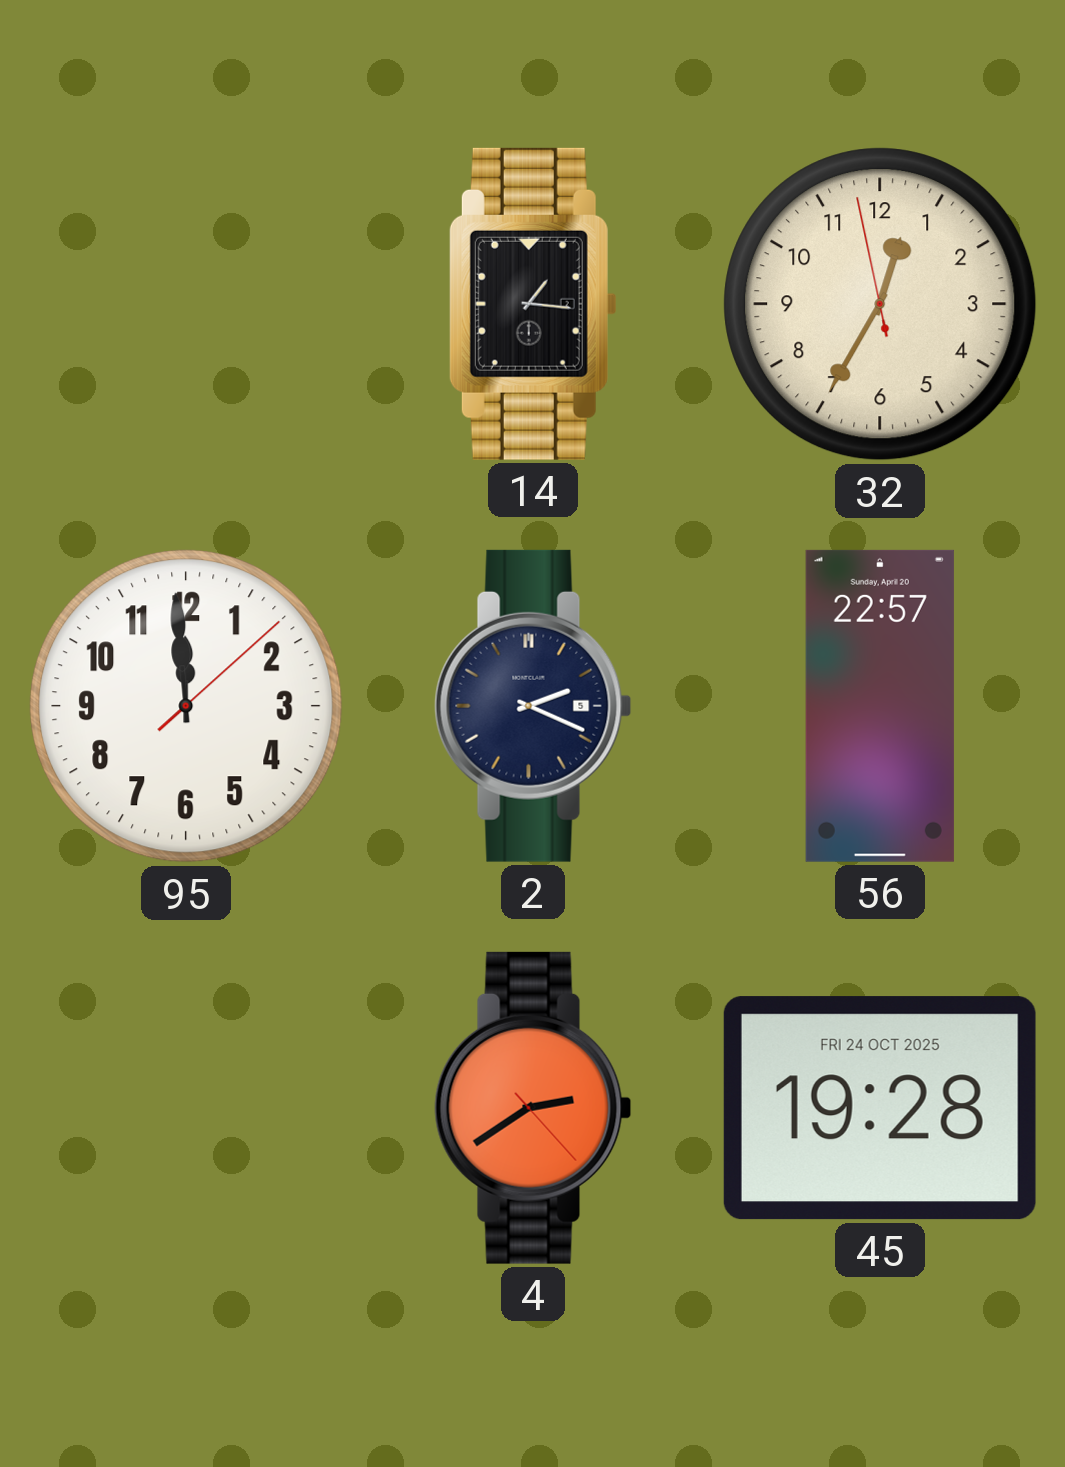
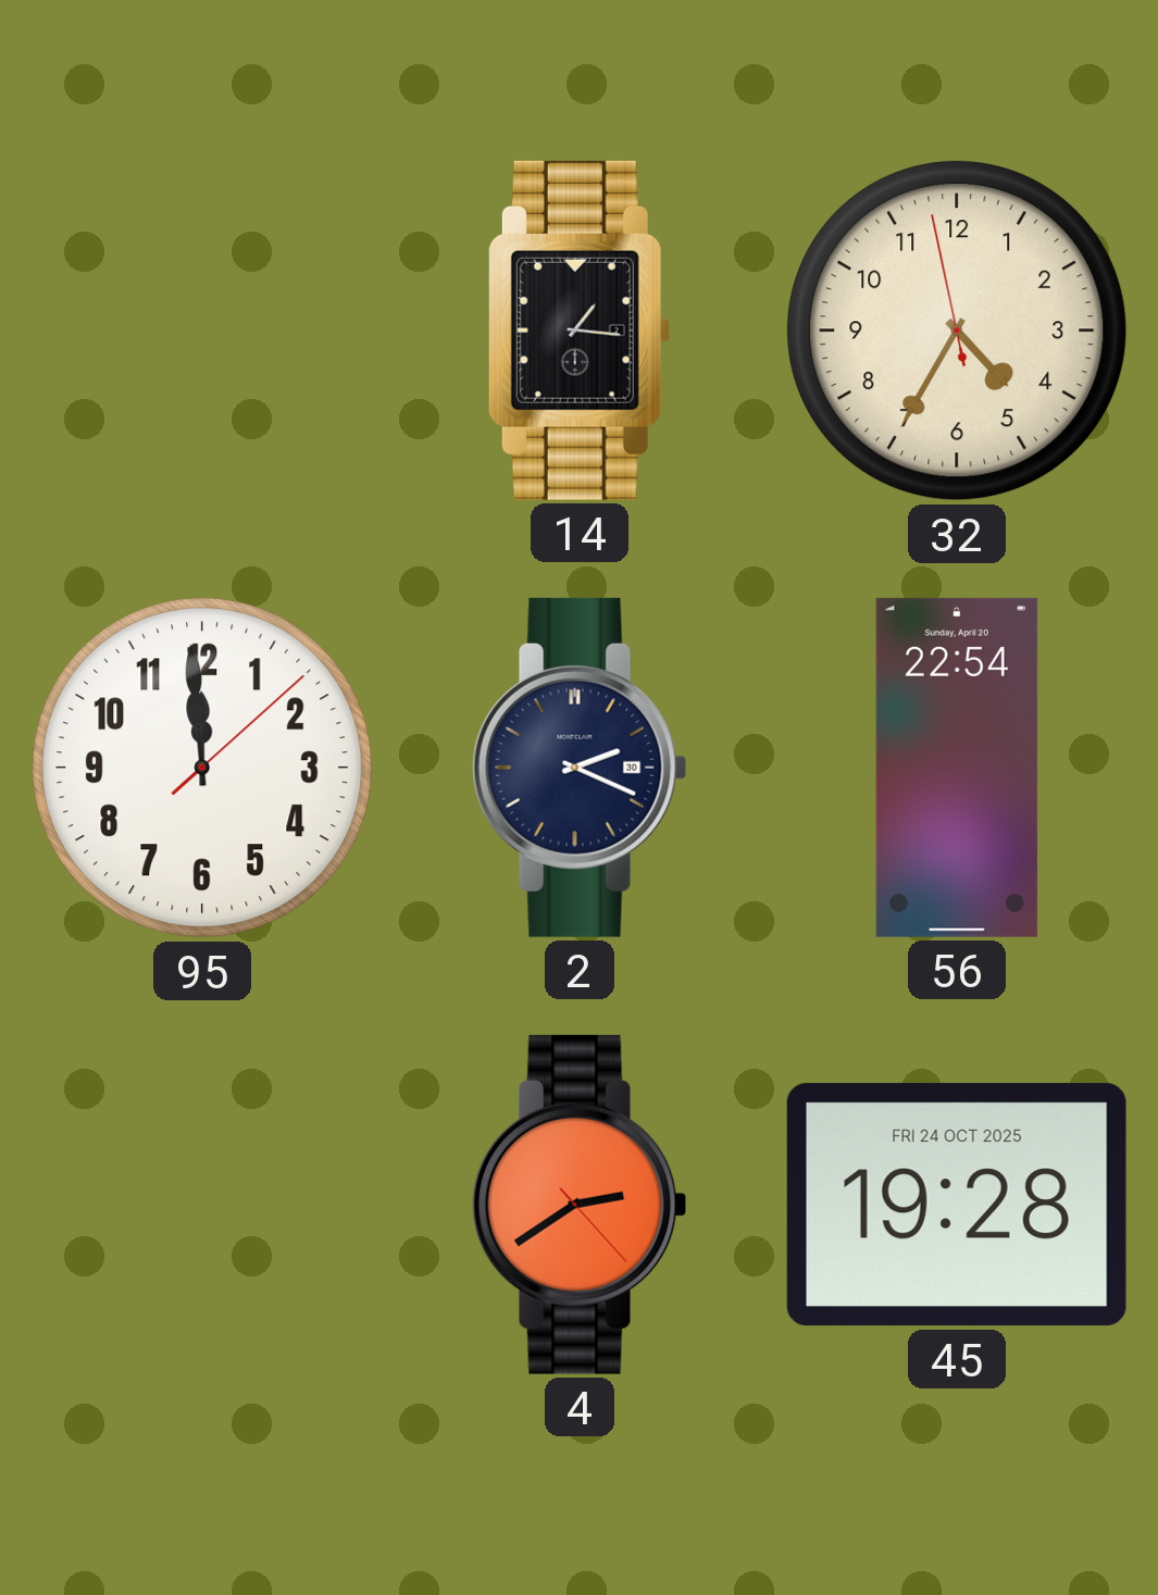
32: 12:34 -> 4:34
2 date: 5 -> 30
56: 22:57 -> 22:54
